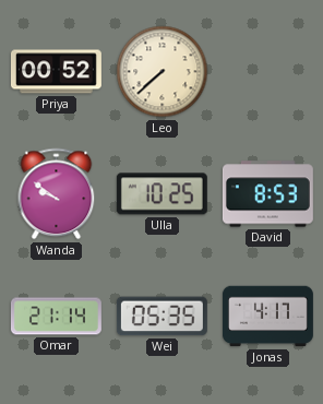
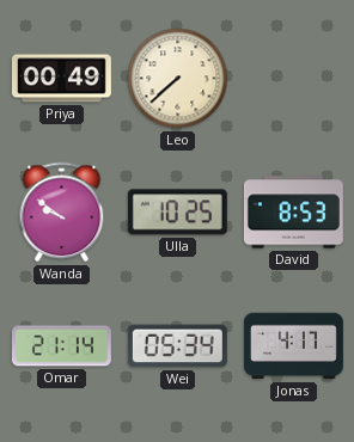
Priya: 00:52 -> 00:49
Wei: 05:35 -> 05:34
